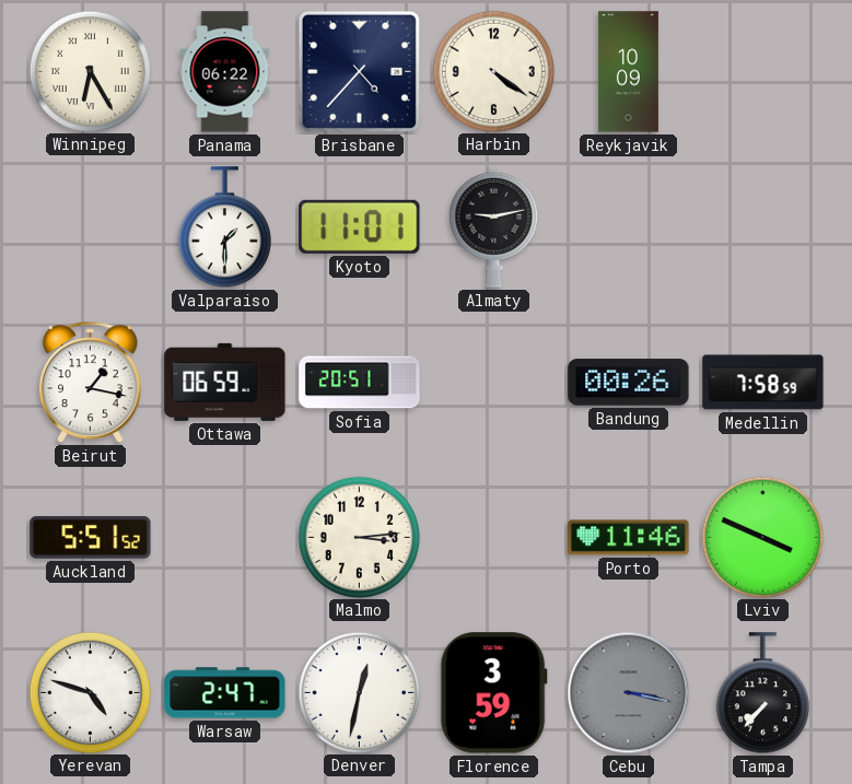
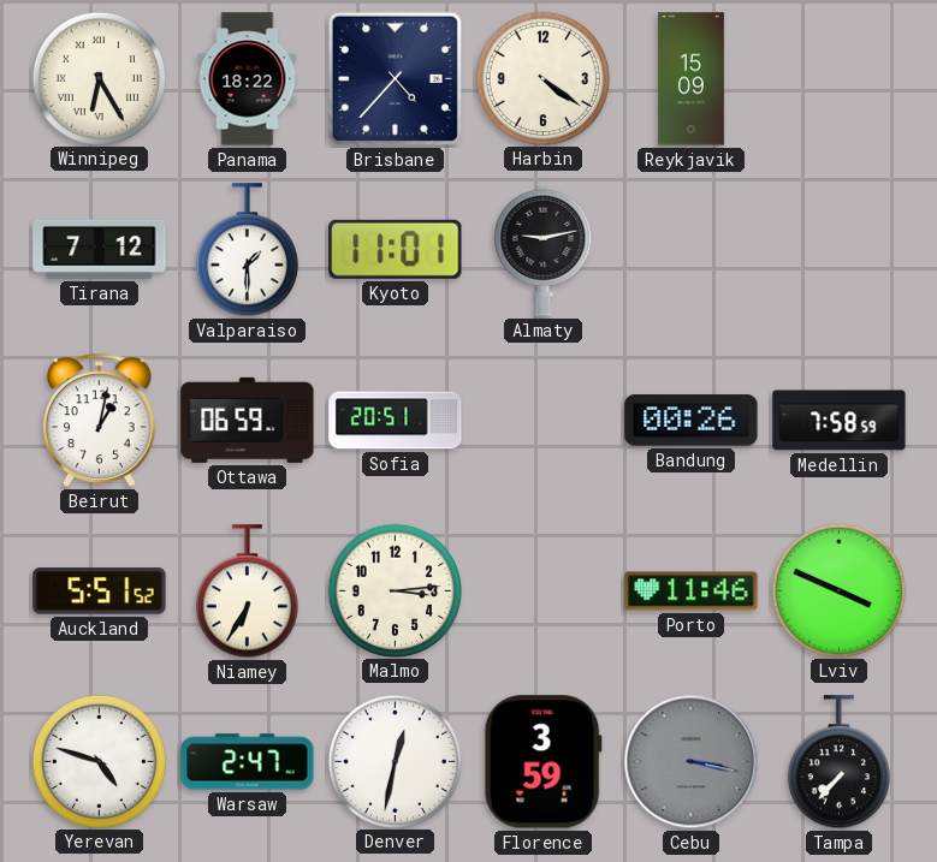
Panama: 06:22 -> 18:22
Reykjavik: 10:09 -> 15:09
Tirana: none -> 7:12
Beirut: 1:17 -> 1:02
Niamey: none -> 6:35
